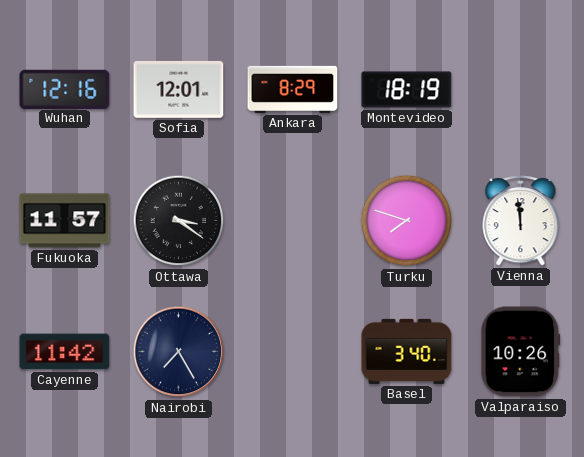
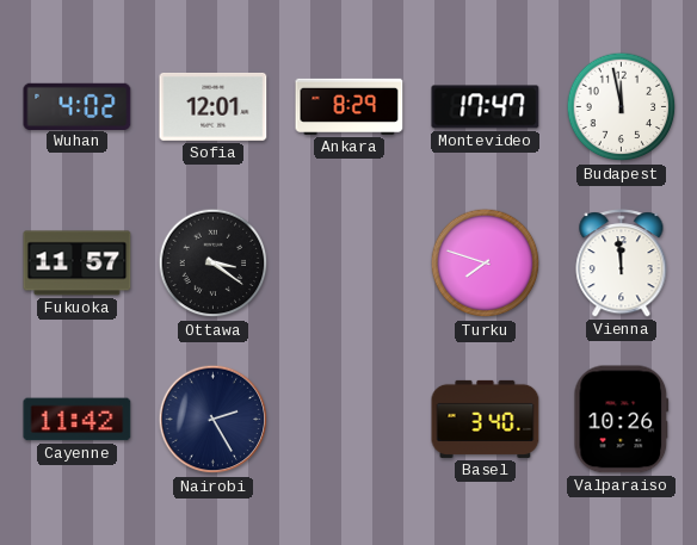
Wuhan: 12:16 -> 4:02
Montevideo: 18:19 -> 17:47
Budapest: none -> 11:58
Nairobi: 7:25 -> 2:25
